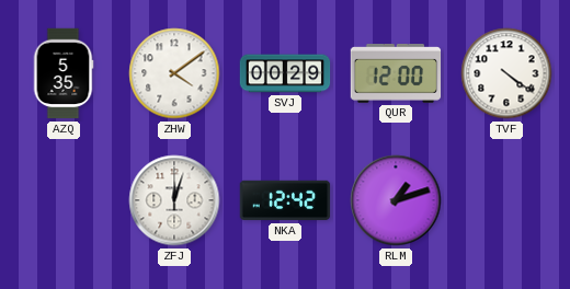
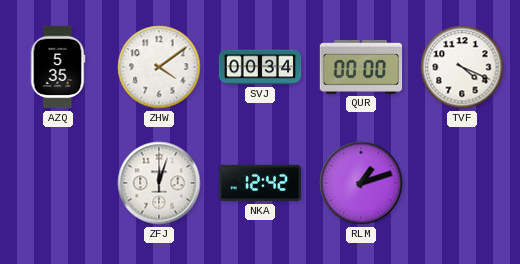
SVJ: 00:29 -> 00:34
QUR: 12:00 -> 00:00
TVF: 4:21 -> 4:19
